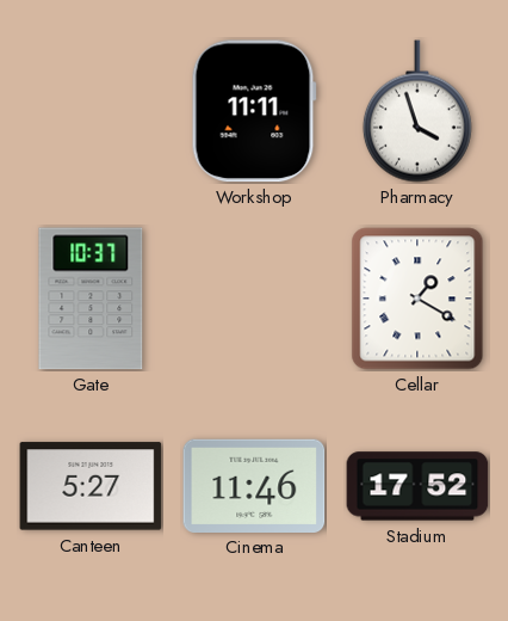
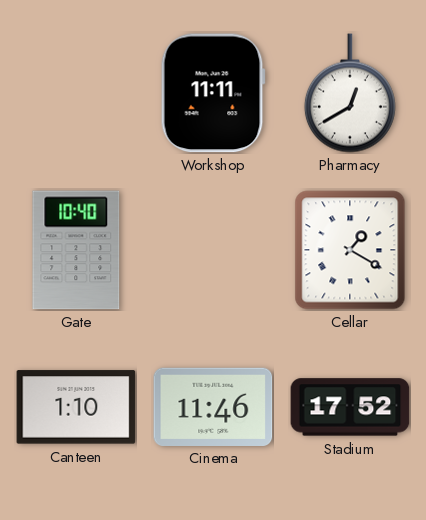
Pharmacy: 3:57 -> 12:40
Gate: 10:37 -> 10:40
Canteen: 5:27 -> 1:10
